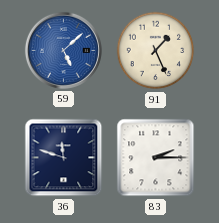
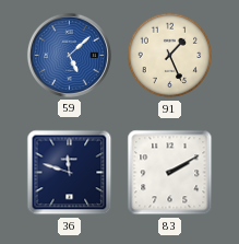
83: 2:15 -> 2:10
